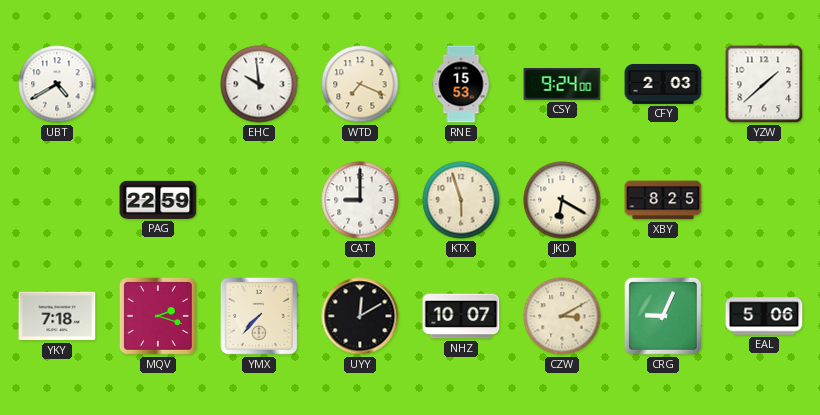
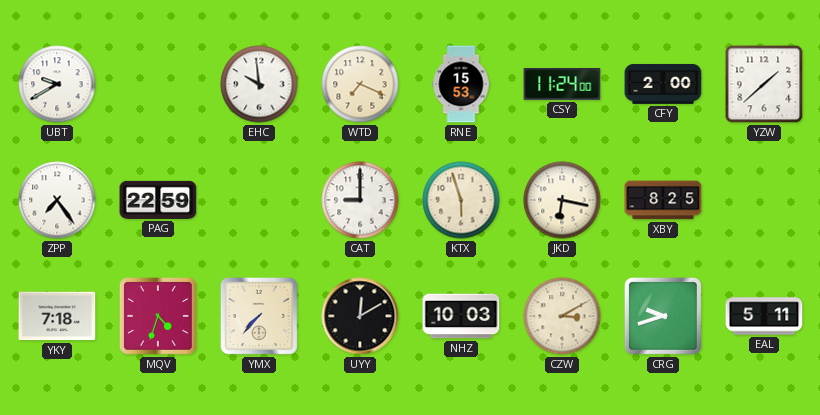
UBT: 4:40 -> 9:40
CSY: 9:24 -> 11:24
CFY: 2:03 -> 2:00
ZPP: none -> 7:24
JKD: 6:20 -> 6:17
MQV: 2:18 -> 4:33
NHZ: 10:07 -> 10:03
CRG: 9:04 -> 9:42
EAL: 5:06 -> 5:11
